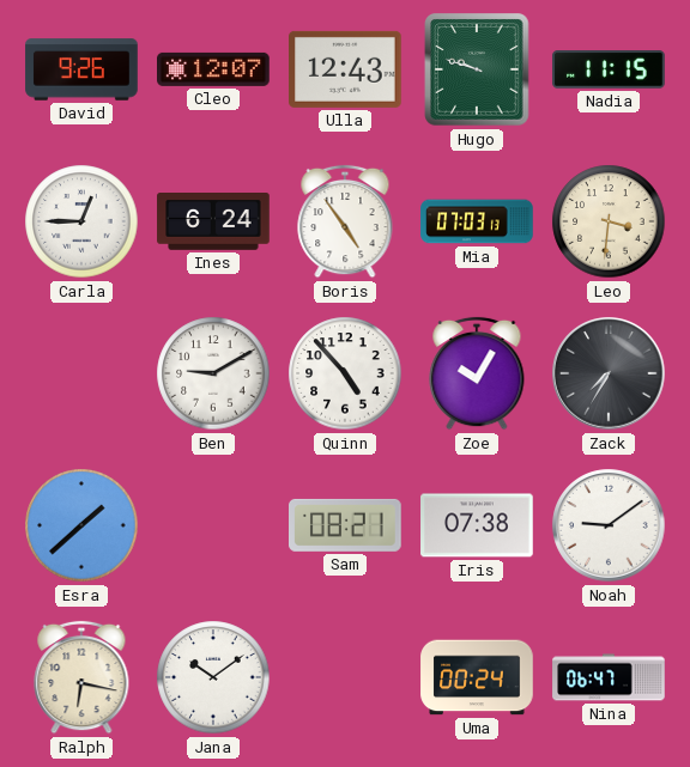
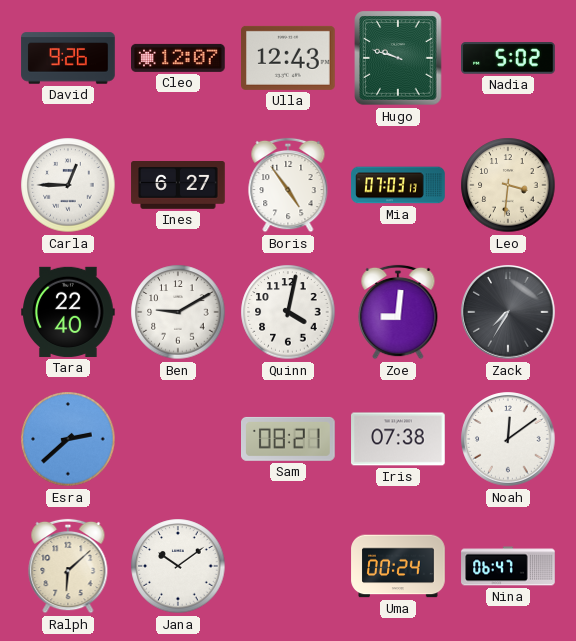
Nadia: 11:15 -> 5:02
Ines: 6:24 -> 6:27
Tara: none -> 22:40
Quinn: 4:53 -> 4:02
Zoe: 10:05 -> 9:01
Esra: 1:38 -> 2:38
Noah: 9:09 -> 12:09
Ralph: 6:17 -> 6:08
